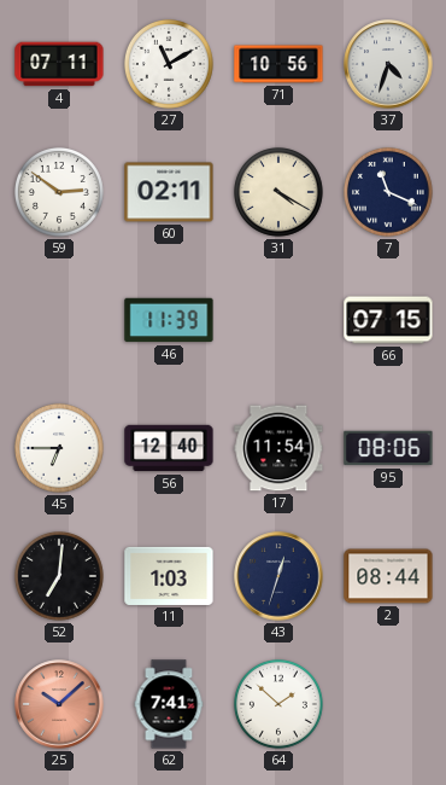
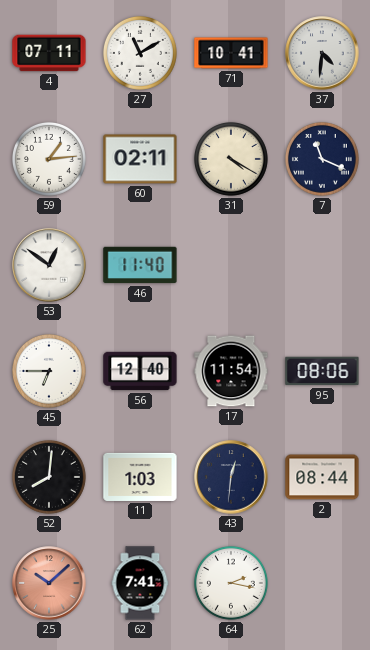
71: 10:56 -> 10:41
37: 4:33 -> 4:31
59: 2:51 -> 1:14
53: none -> 12:51
46: 11:39 -> 11:40
66: 07:15 -> none
52: 7:01 -> 8:01
43: 12:33 -> 12:31
64: 1:52 -> 2:17
